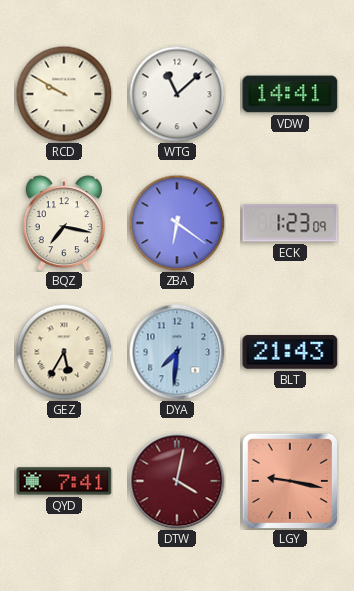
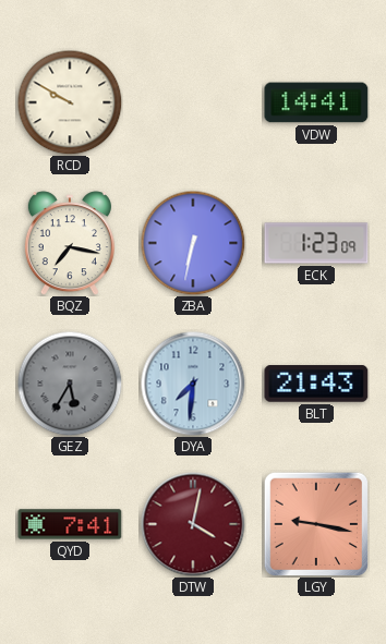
WTG: 11:08 -> none
ZBA: 6:21 -> 6:32
GEZ dial: cream -> grey
